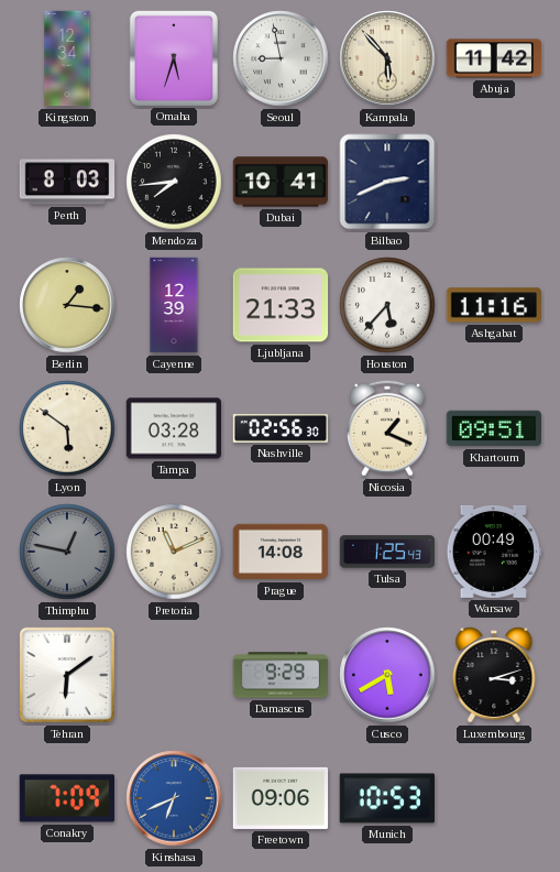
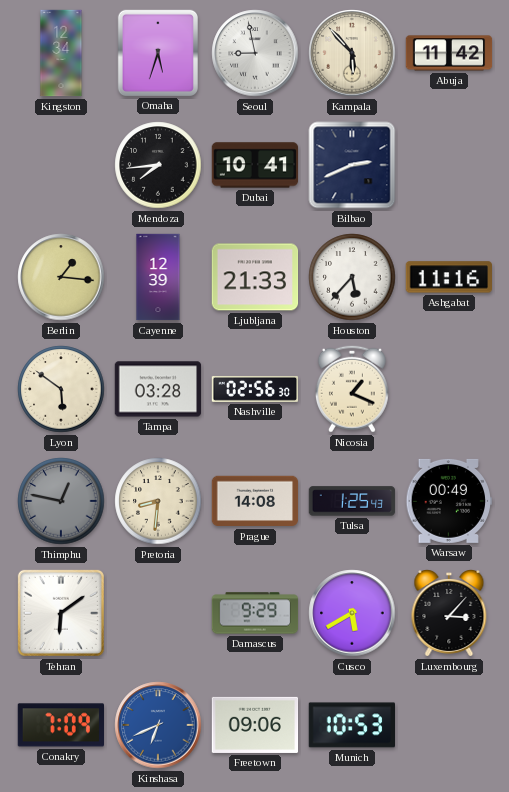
Perth: 8:03 -> none
Khartoum: 09:51 -> none
Pretoria: 11:11 -> 8:31
Luxembourg: 3:12 -> 3:07
